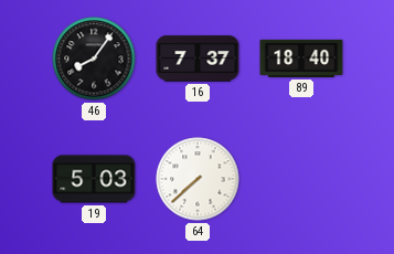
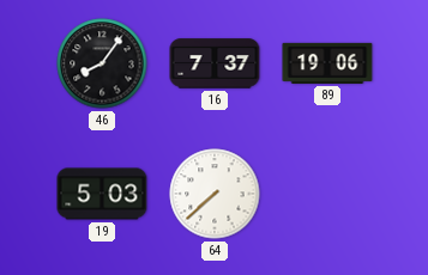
89: 18:40 -> 19:06
